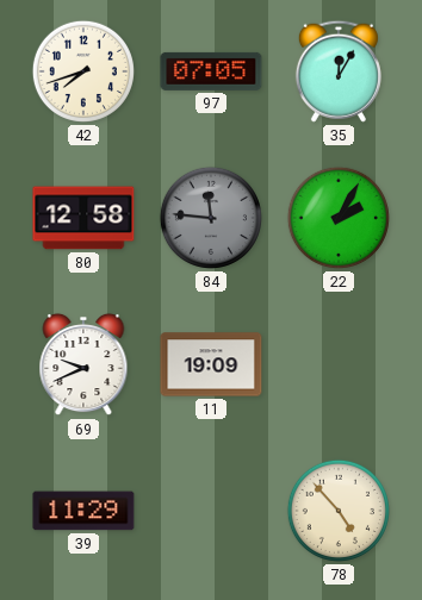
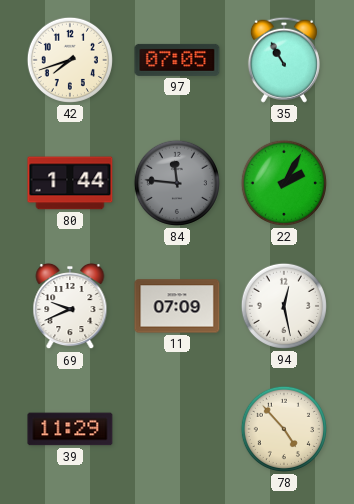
35: 12:05 -> 10:55
80: 12:58 -> 1:44
11: 19:09 -> 07:09
94: none -> 12:28
